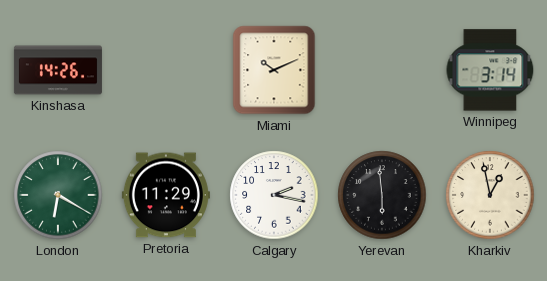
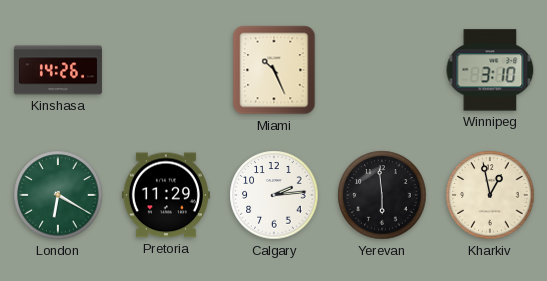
Miami: 10:11 -> 10:26
Winnipeg: 3:14 -> 3:10
Calgary: 2:17 -> 2:14
